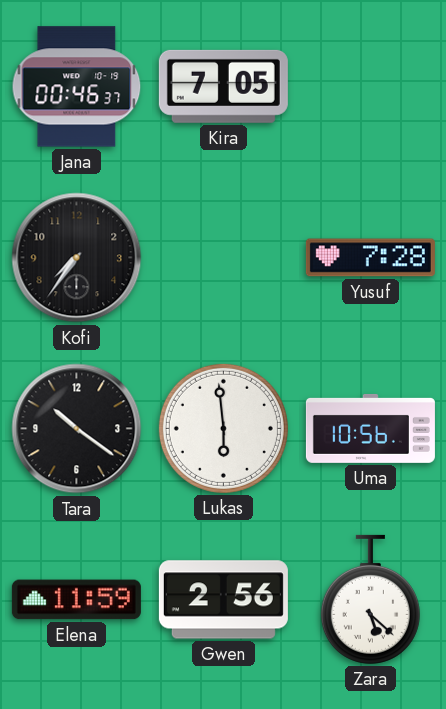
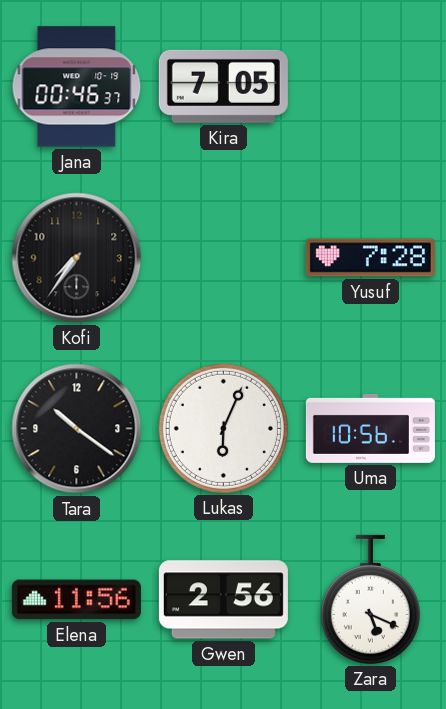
Lukas: 5:59 -> 6:04
Elena: 11:59 -> 11:56
Zara: 5:22 -> 5:19
